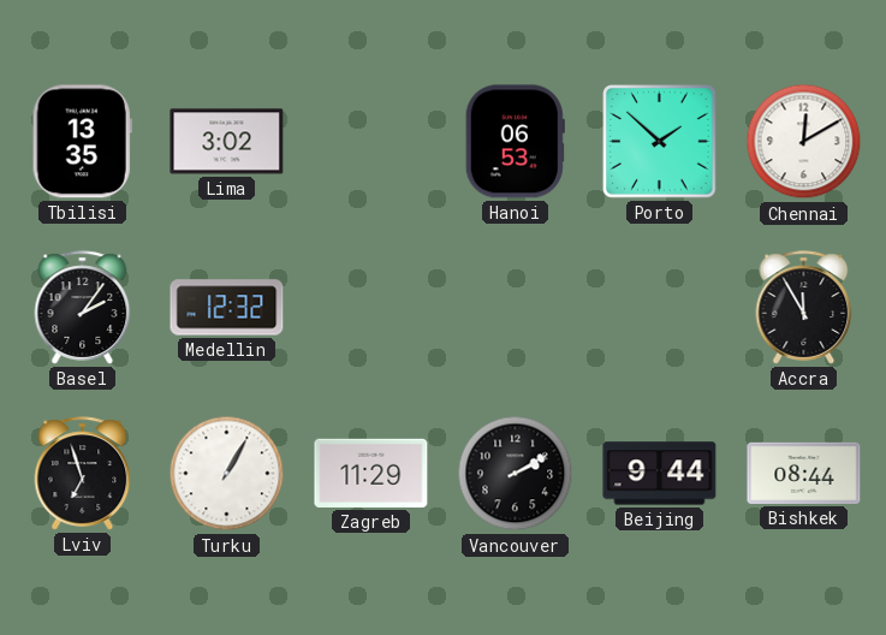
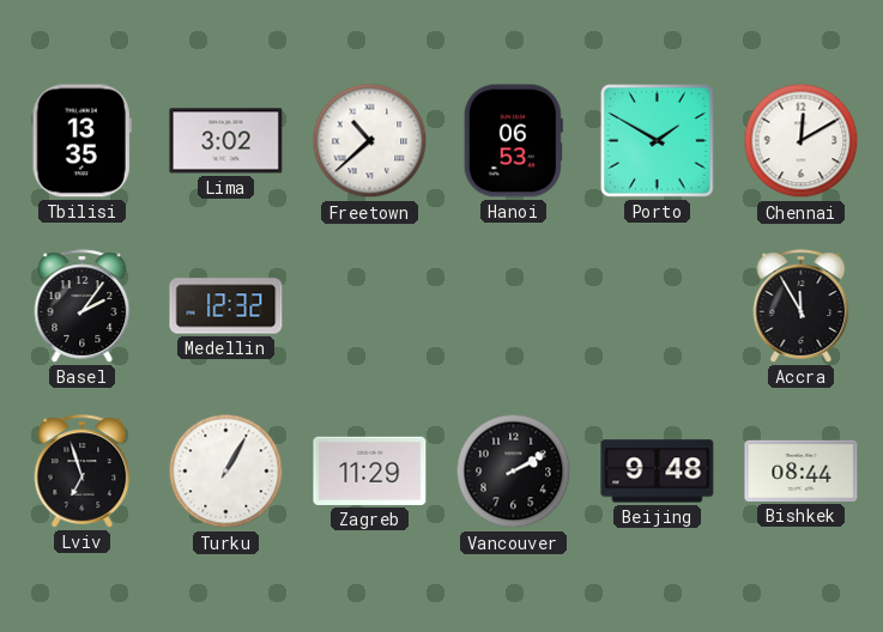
Freetown: none -> 10:38
Porto: 1:52 -> 1:50
Beijing: 9:44 -> 9:48
